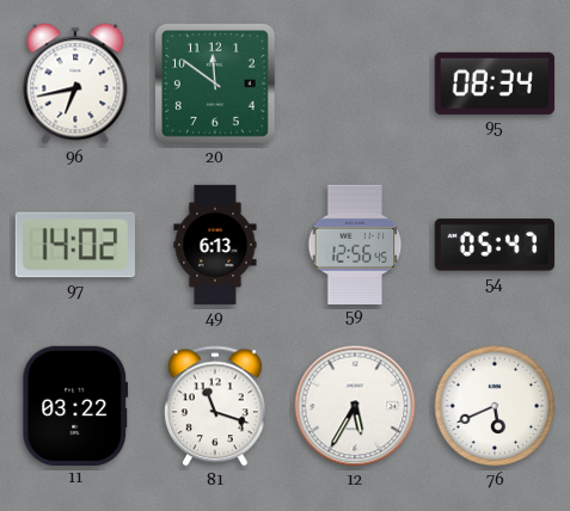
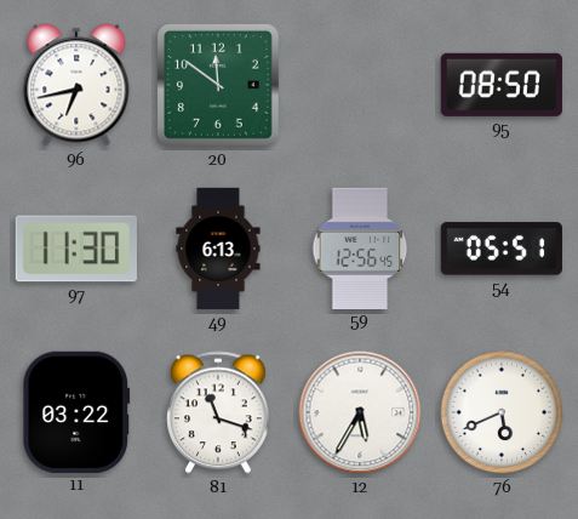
95: 08:34 -> 08:50
97: 14:02 -> 11:30
54: 05:47 -> 05:51
